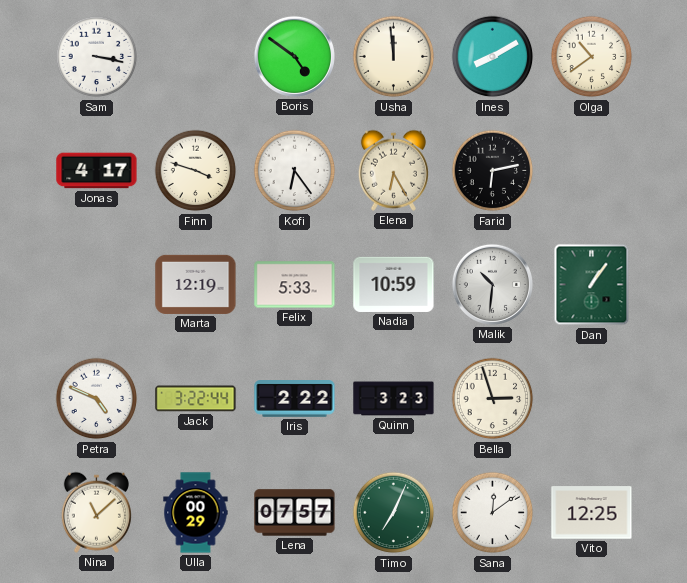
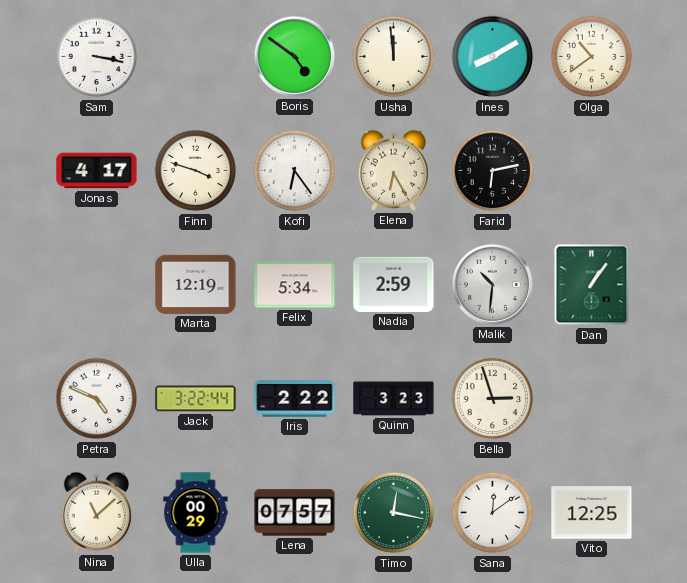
Felix: 5:33 -> 5:34
Nadia: 10:59 -> 2:59
Timo: 7:04 -> 12:17
